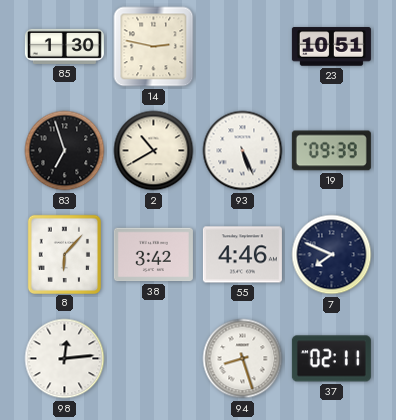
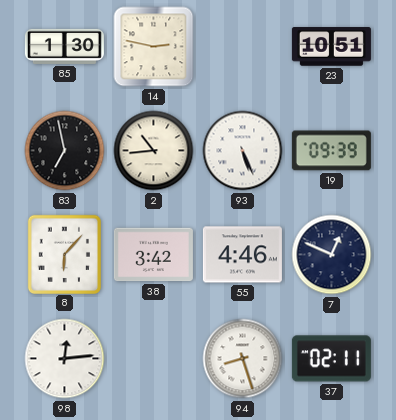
83: 6:57 -> 6:58
2: 10:40 -> 10:44
7: 7:49 -> 12:49
